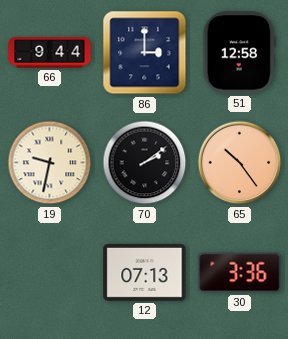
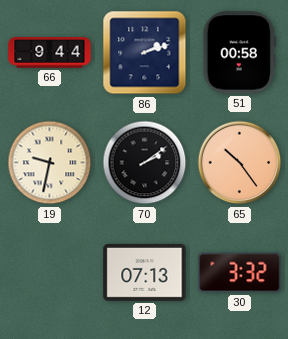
86: 3:00 -> 2:12
51: 12:58 -> 00:58
30: 3:36 -> 3:32
